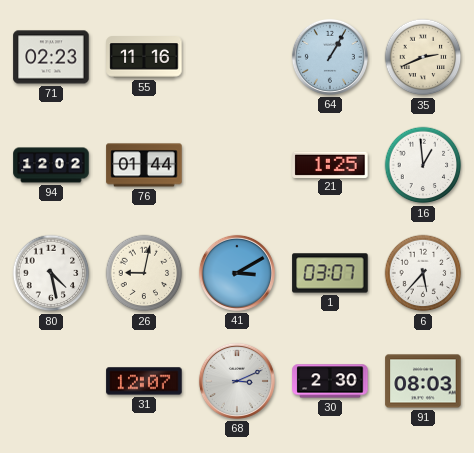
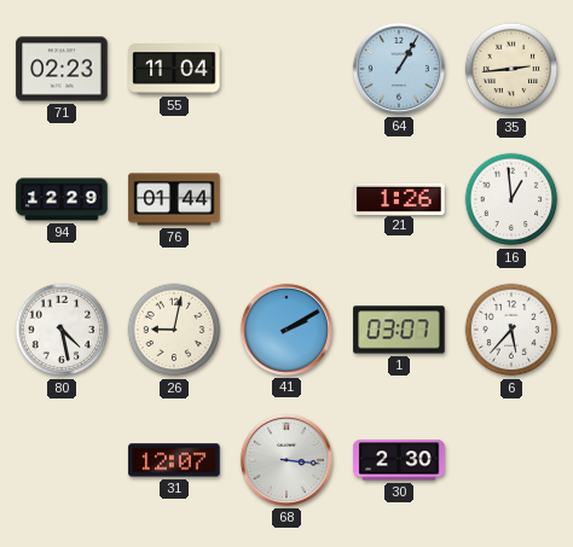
55: 11:16 -> 11:04
35: 2:41 -> 2:44
94: 12:02 -> 12:29
21: 1:25 -> 1:26
41: 3:10 -> 2:10
68: 3:11 -> 3:16
91: 08:03 -> none
